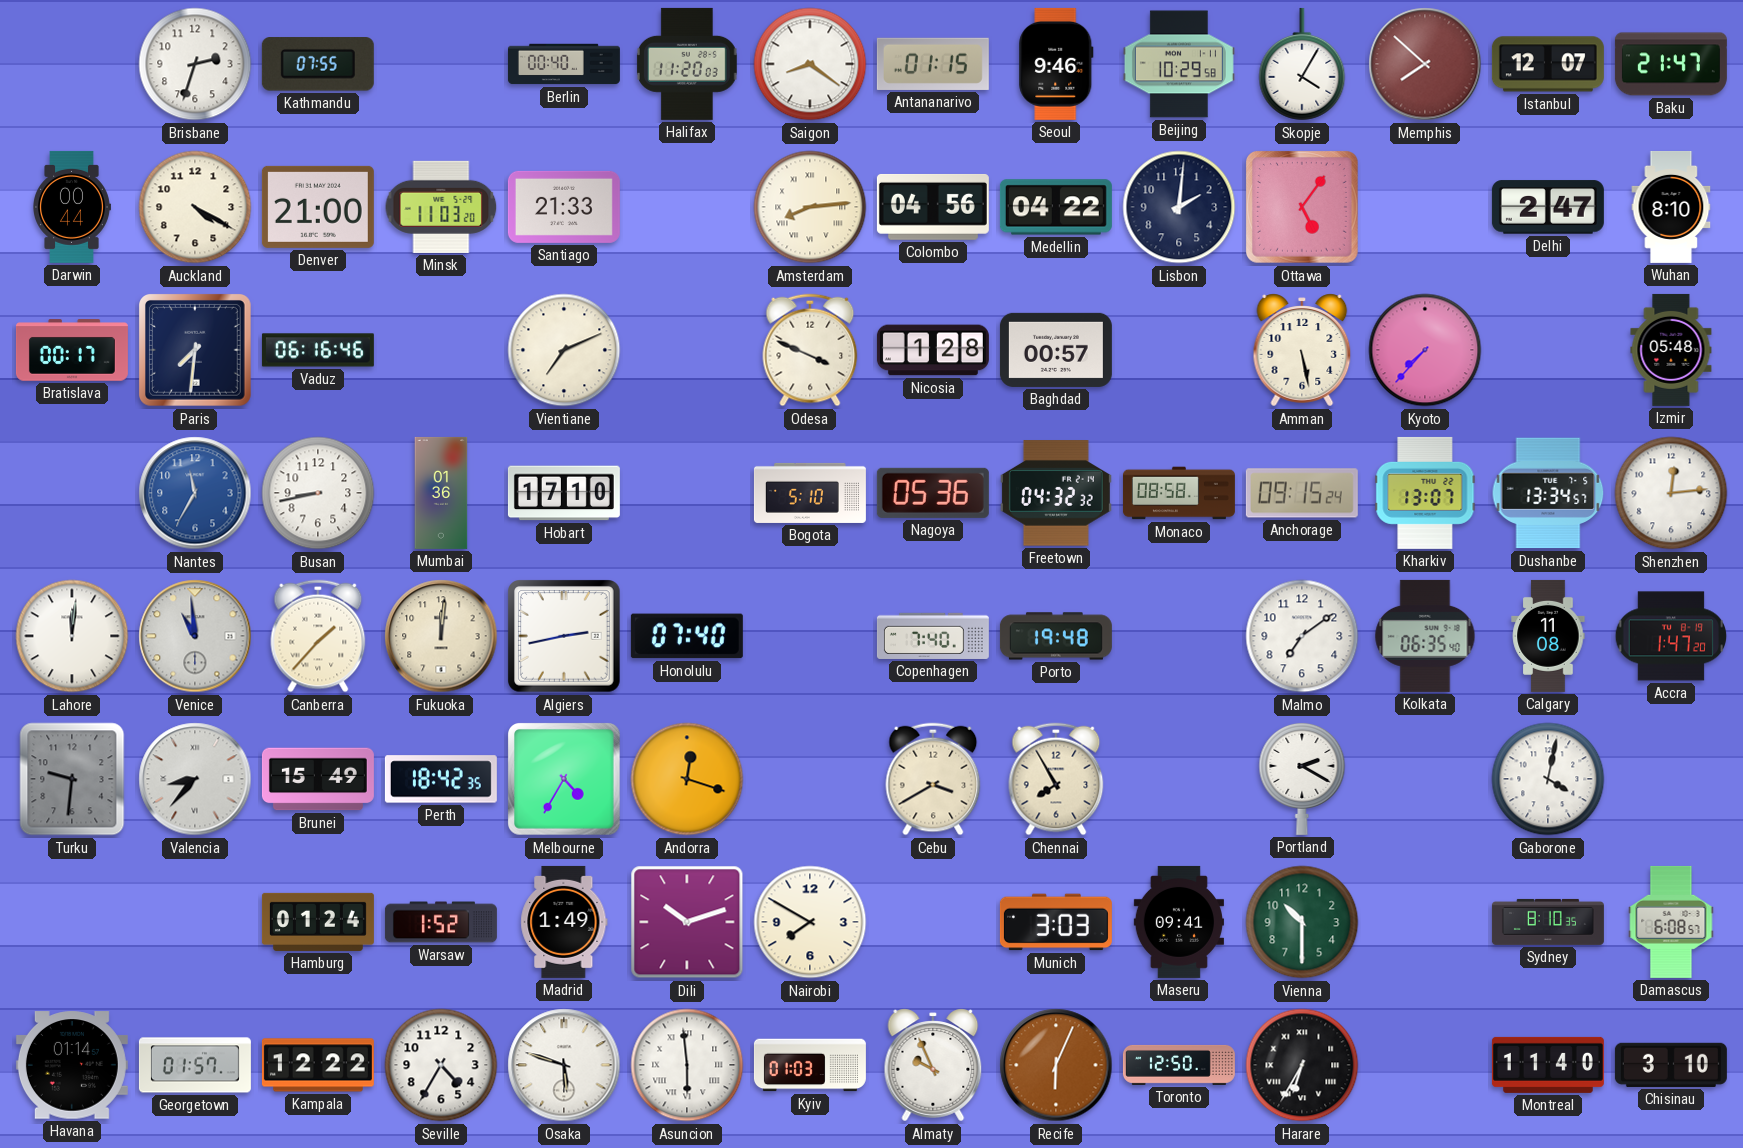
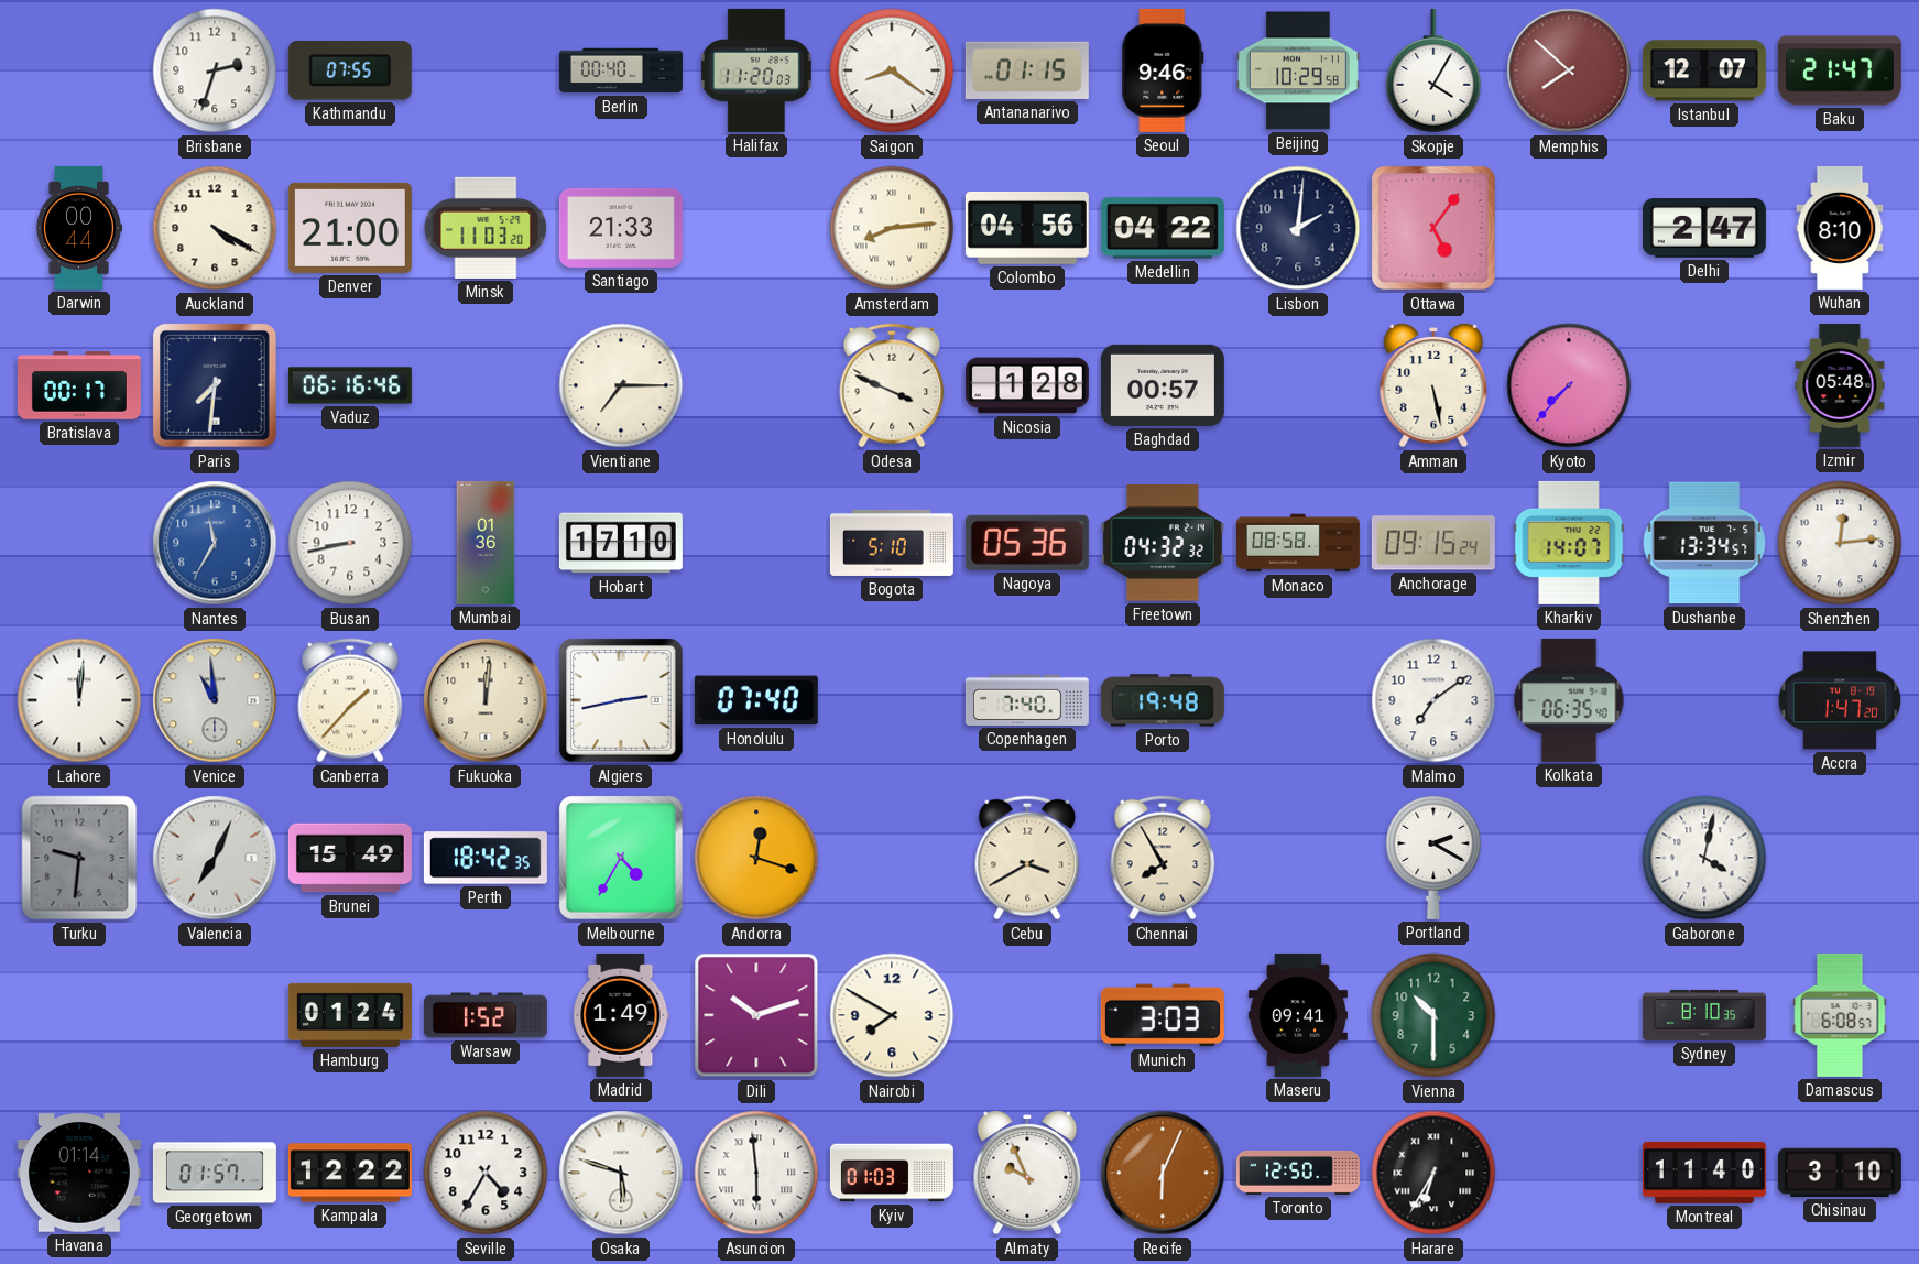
Vientiane: 7:11 -> 7:15
Kharkiv: 13:07 -> 14:07
Calgary: 11:08 -> none
Valencia: 8:37 -> 7:04
